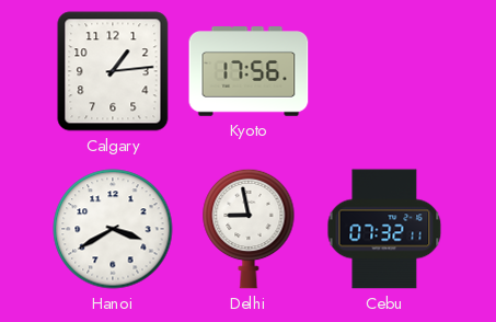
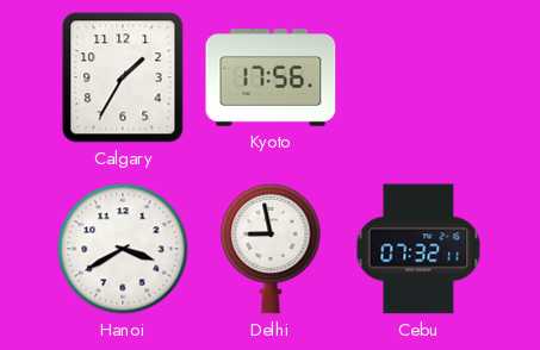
Calgary: 1:14 -> 1:35
